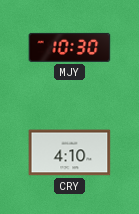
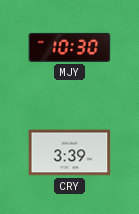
CRY: 4:10 -> 3:39
